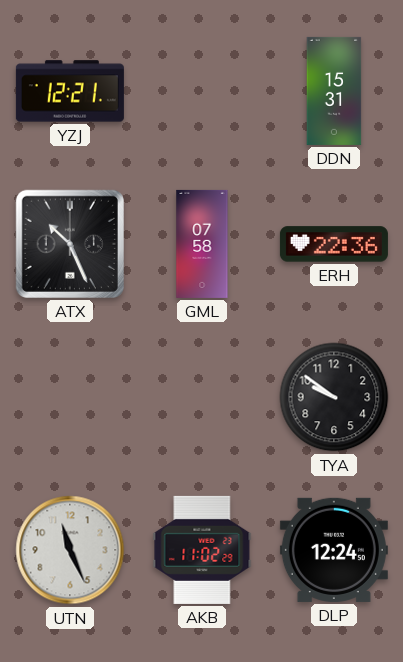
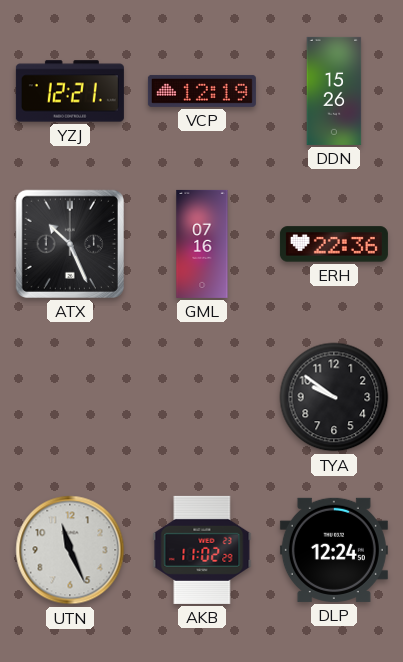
VCP: none -> 12:19
DDN: 15:31 -> 15:26
GML: 07:58 -> 07:16
